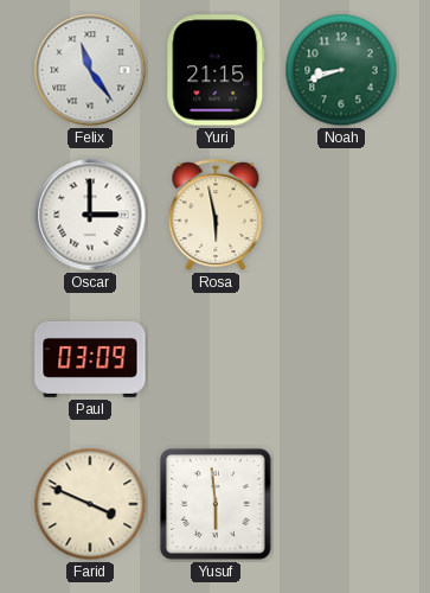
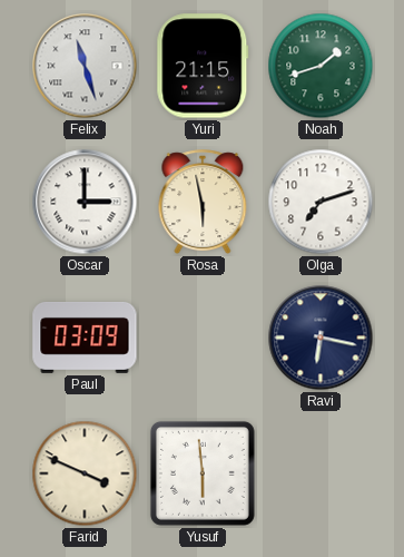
Felix: 11:24 -> 11:27
Noah: 8:42 -> 1:42
Olga: none -> 7:12
Ravi: none -> 6:17
